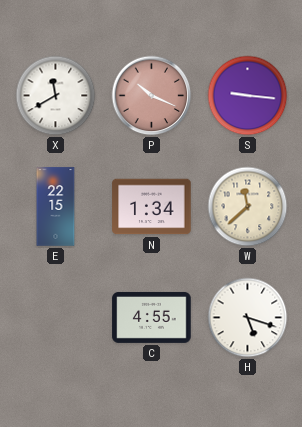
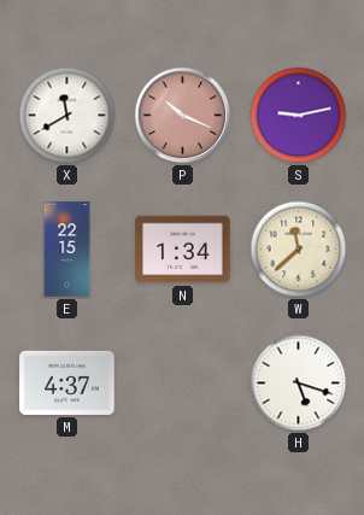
S: 9:16 -> 9:13
M: none -> 4:37
C: 4:55 -> none
